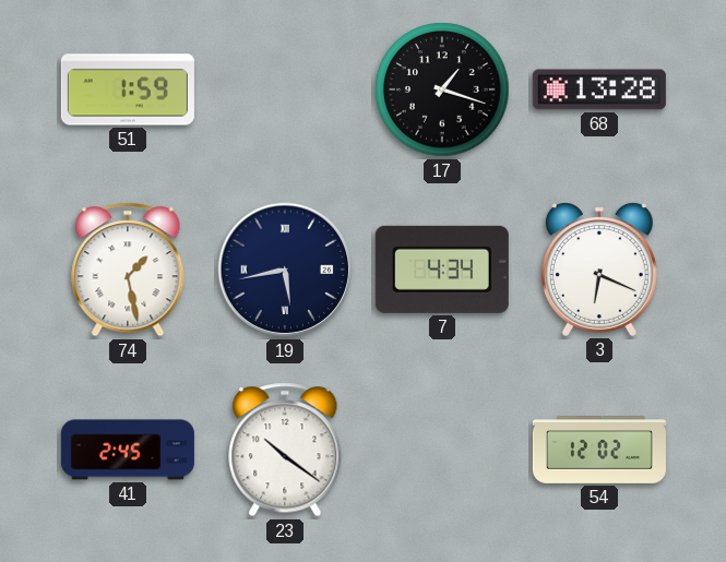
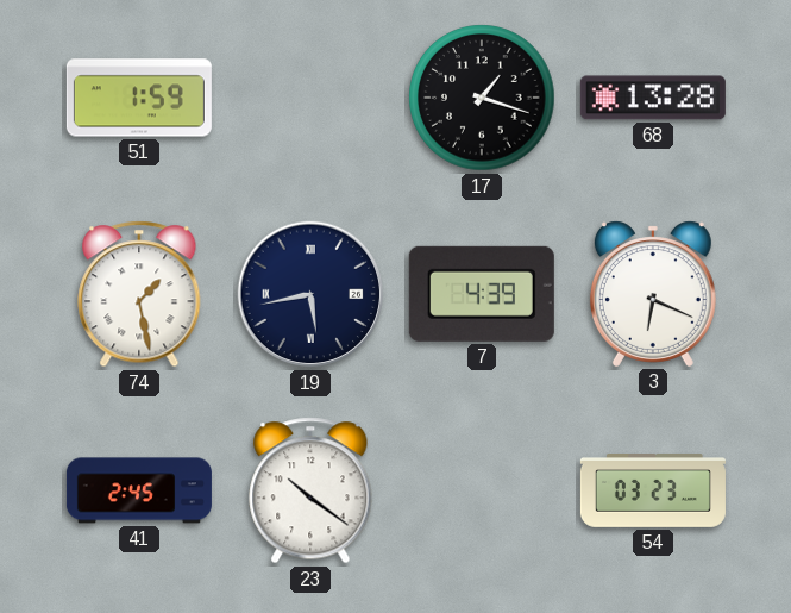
7: 4:34 -> 4:39
54: 12:02 -> 03:23
